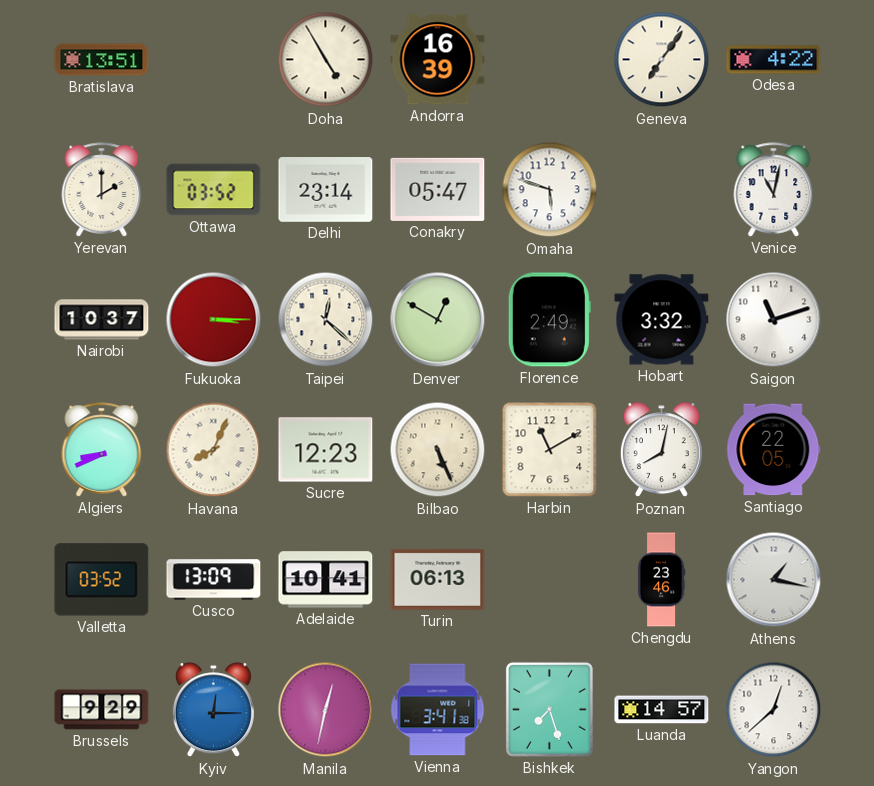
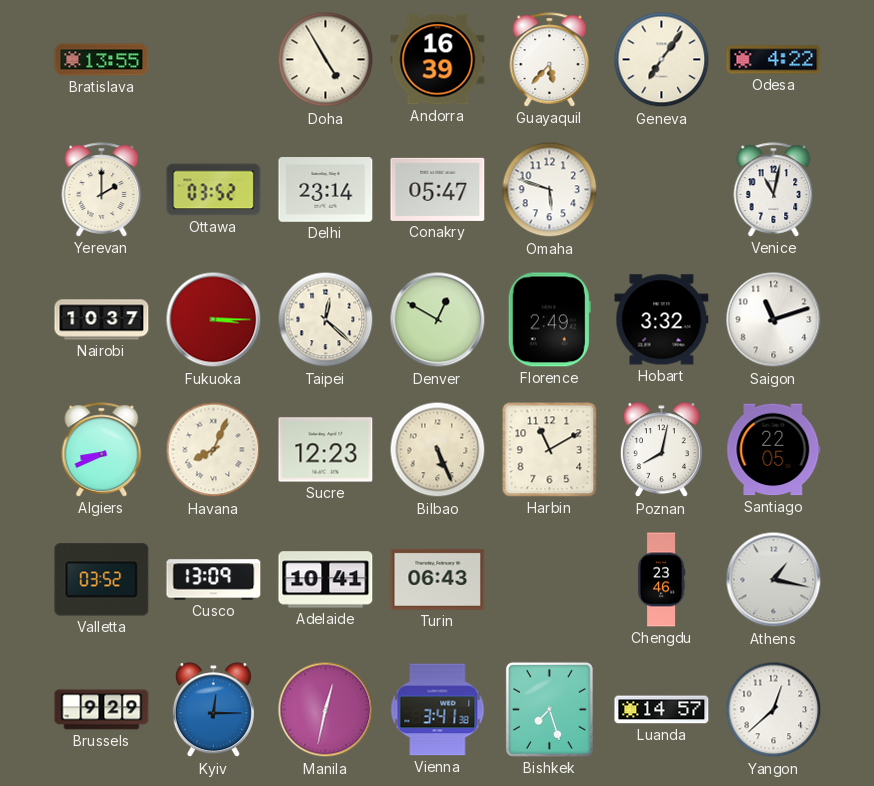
Bratislava: 13:51 -> 13:55
Guayaquil: none -> 5:37
Turin: 06:13 -> 06:43
